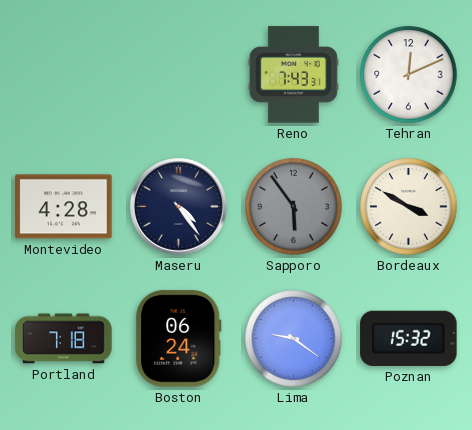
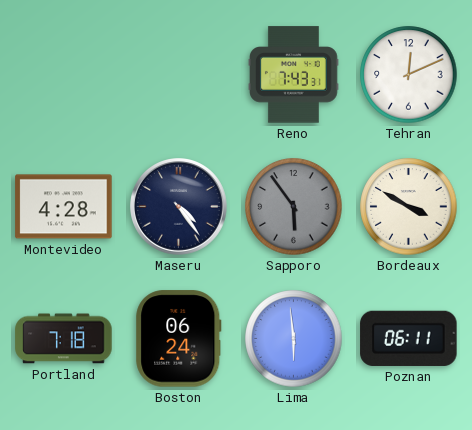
Lima: 9:21 -> 5:59
Poznan: 15:32 -> 06:11
